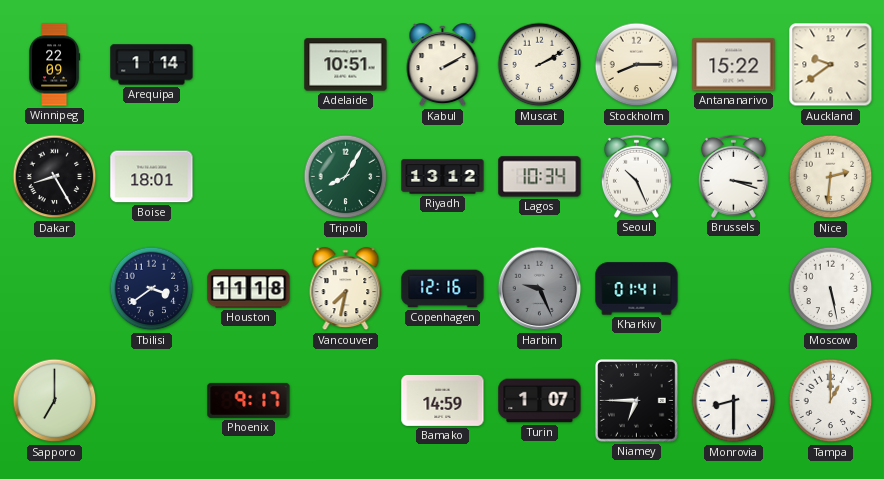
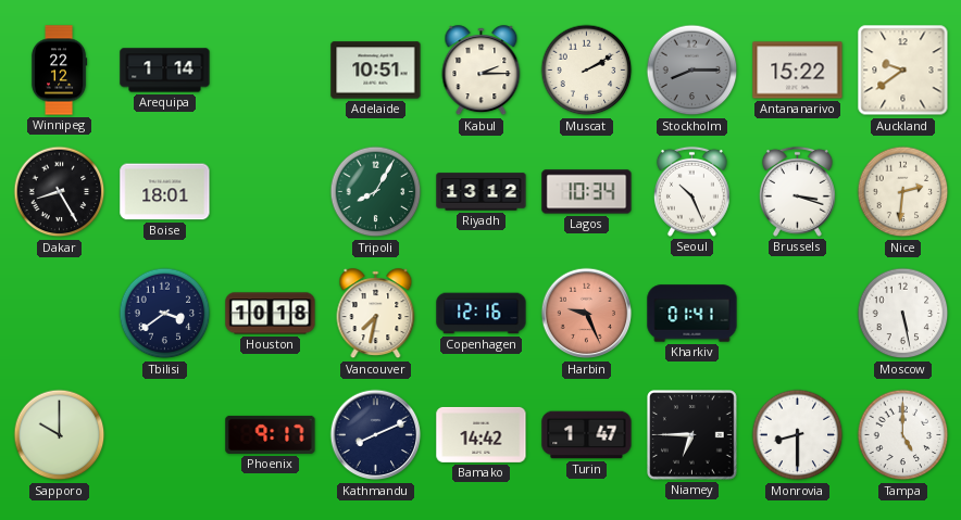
Winnipeg: 22:09 -> 22:12
Kabul: 2:10 -> 2:15
Stockholm dial: cream -> grey
Houston: 11:18 -> 10:18
Harbin dial: grey -> salmon
Sapporo: 7:00 -> 10:00
Kathmandu: none -> 8:11
Bamako: 14:59 -> 14:42
Turin: 1:07 -> 1:47
Tampa: 1:00 -> 5:00
